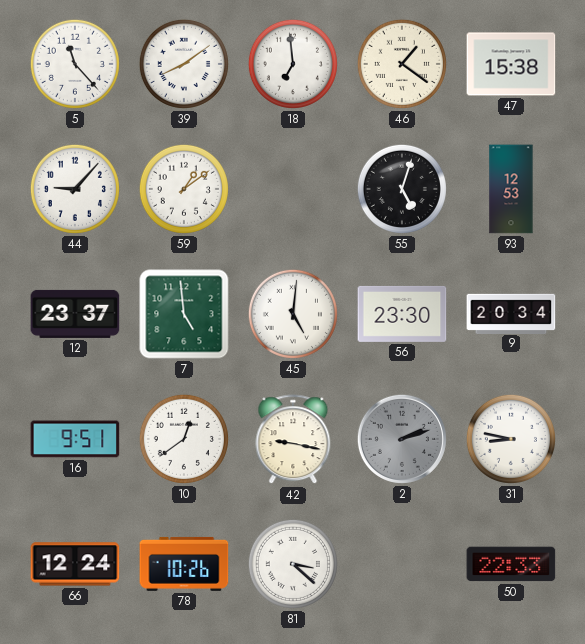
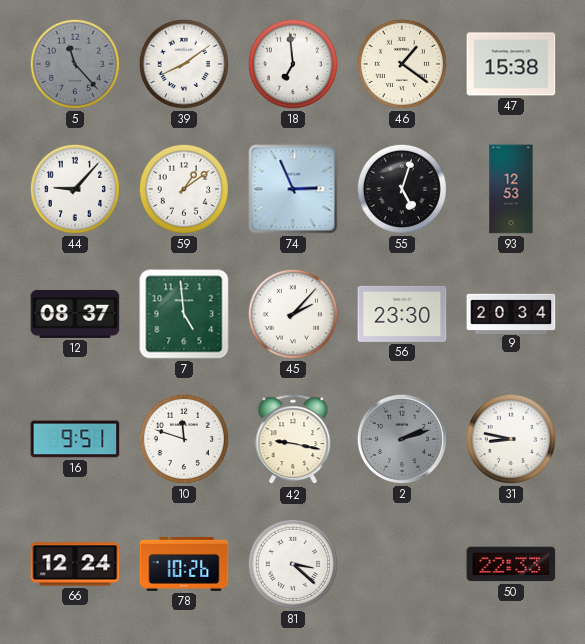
5 dial: white -> grey
74: none -> 2:56
12: 23:37 -> 08:37
45: 5:01 -> 2:07
10: 12:39 -> 11:48
